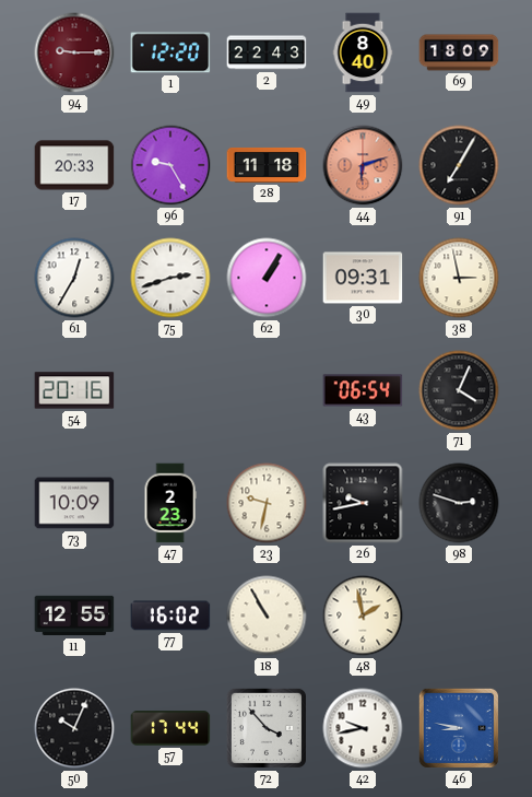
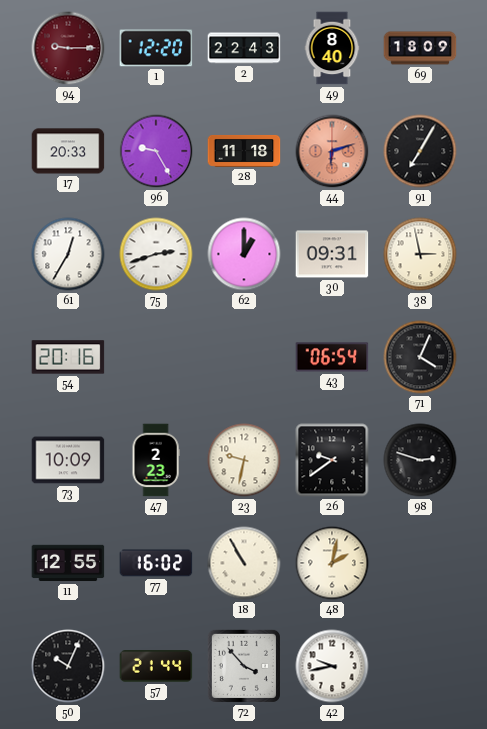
62: 1:05 -> 1:00
26: 9:43 -> 9:39
48: 1:58 -> 2:02
57: 17:44 -> 21:44
46: 8:47 -> none
